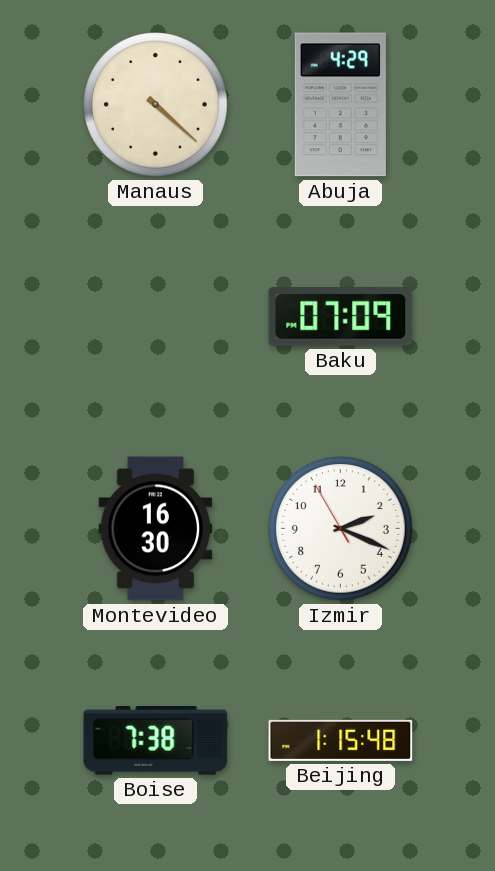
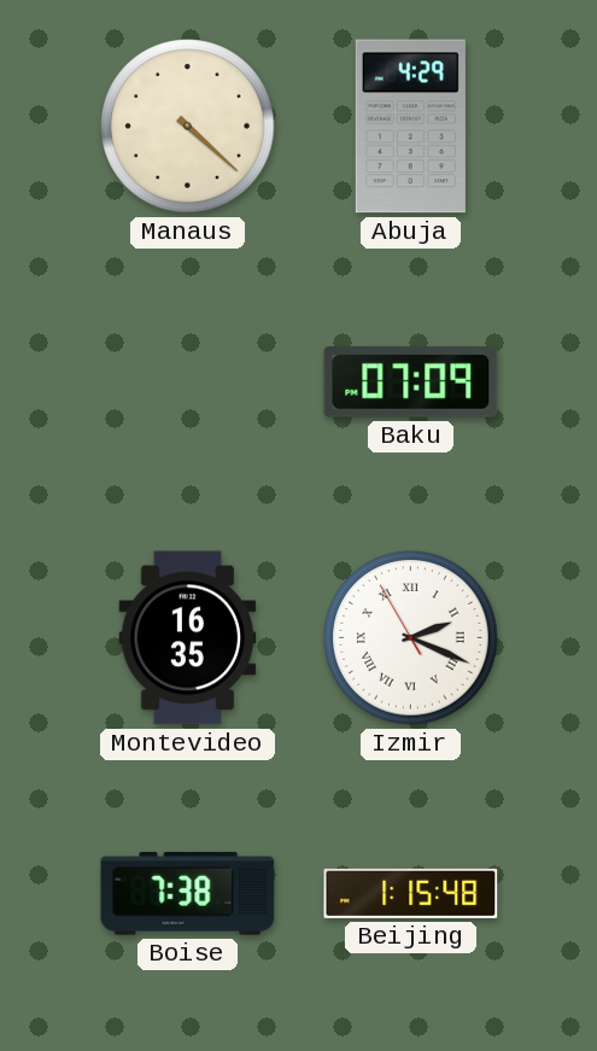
Montevideo: 16:30 -> 16:35
Izmir numerals: Arabic -> Roman
